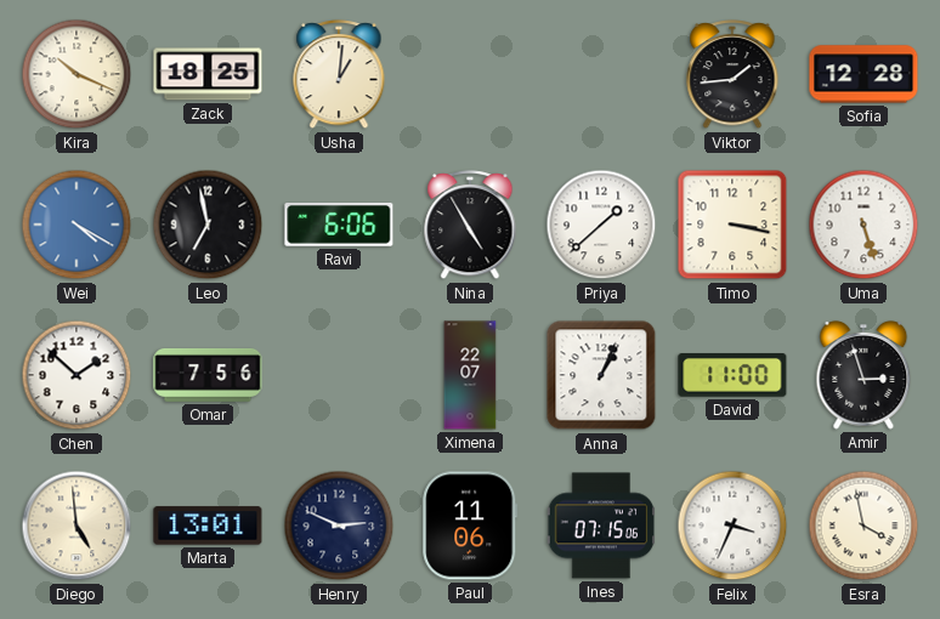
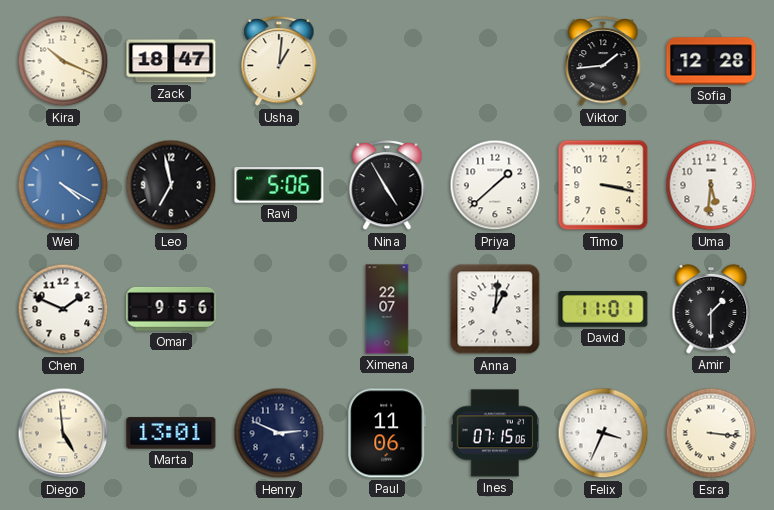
Zack: 18:25 -> 18:47
Ravi: 6:06 -> 5:06
Uma: 5:27 -> 5:31
Chen: 1:52 -> 1:49
Omar: 7:56 -> 9:56
Anna: 1:04 -> 1:01
David: 11:00 -> 11:01
Amir: 2:57 -> 1:30
Esra: 3:58 -> 3:16
